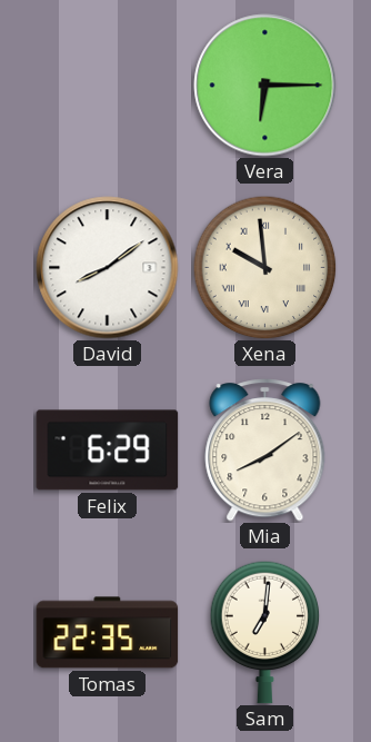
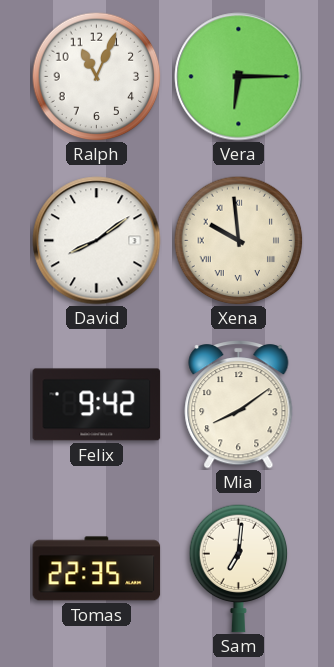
Ralph: none -> 11:04
Felix: 6:29 -> 9:42
